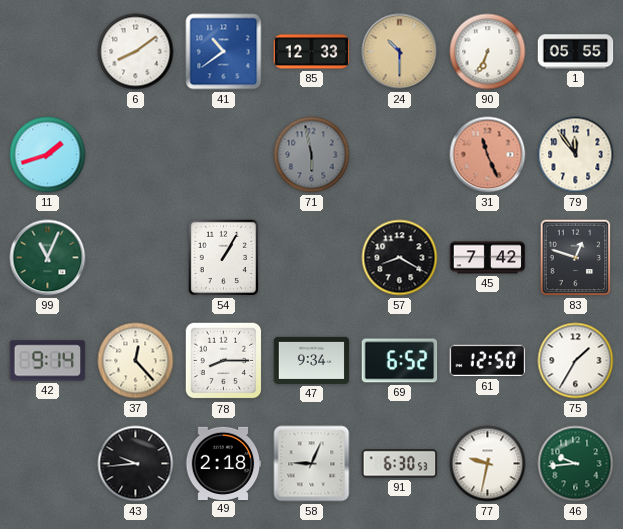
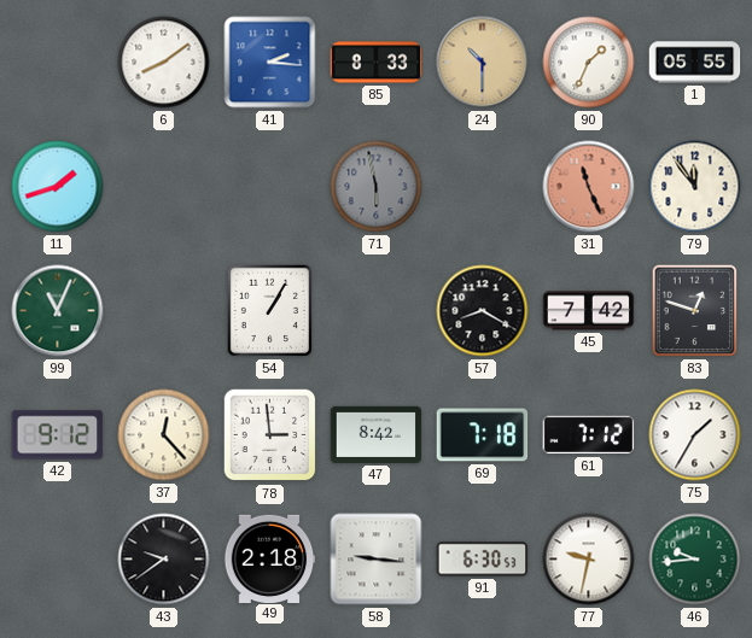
41: 10:39 -> 2:16
85: 12:33 -> 8:33
90: 6:34 -> 1:34
42: 9:14 -> 9:12
78: 8:15 -> 2:59
47: 9:34 -> 8:42
69: 6:52 -> 7:18
61: 12:50 -> 7:12
43: 9:44 -> 9:39
58: 9:04 -> 9:16
